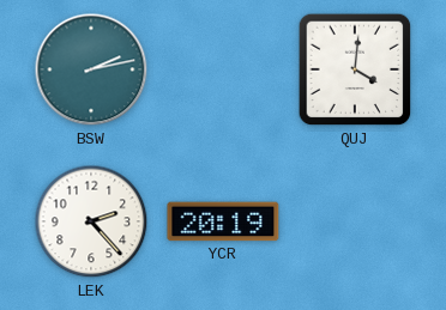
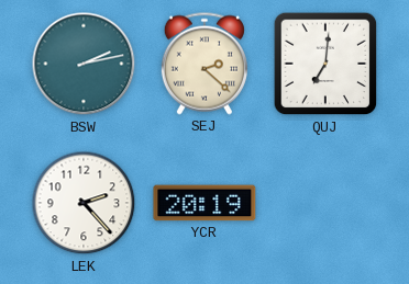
SEJ: none -> 2:22
QUJ: 4:01 -> 7:01
